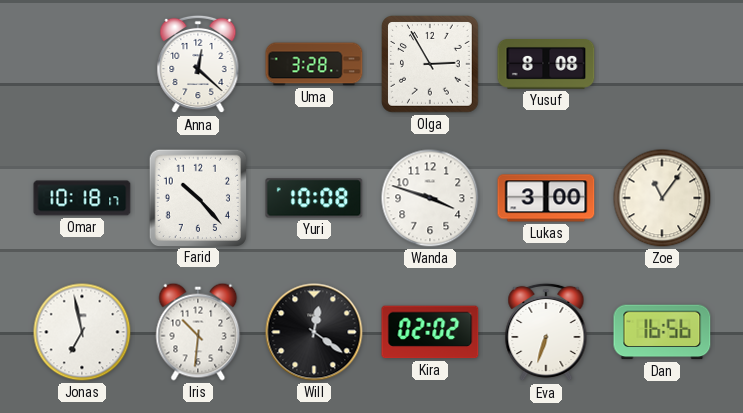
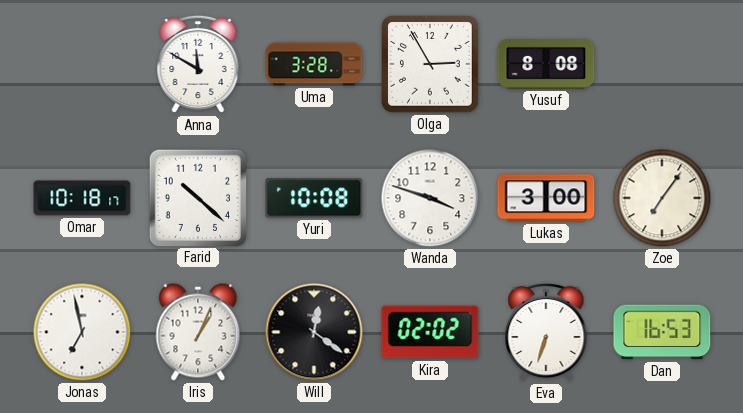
Anna: 12:22 -> 11:50
Farid: 10:23 -> 10:22
Zoe: 11:06 -> 7:06
Iris: 10:31 -> 1:04
Dan: 16:56 -> 16:53
